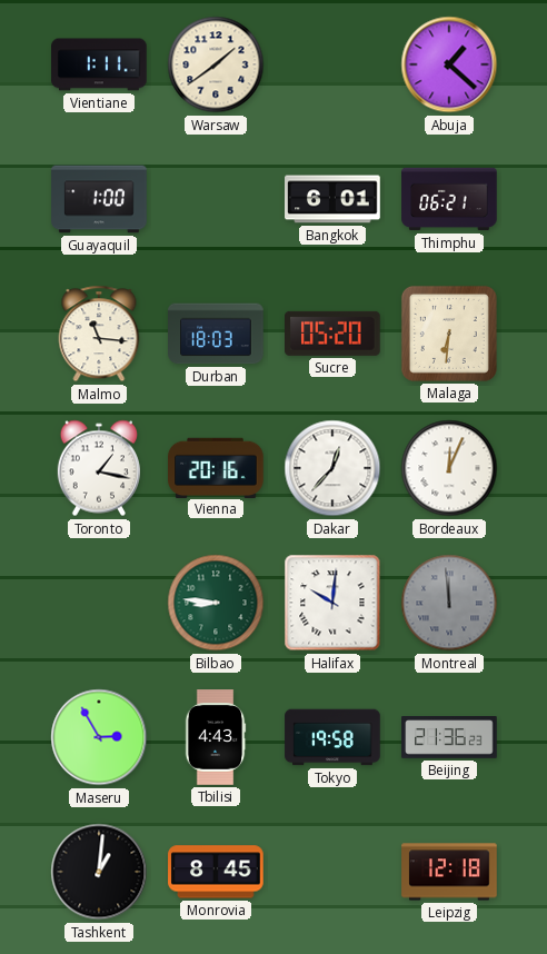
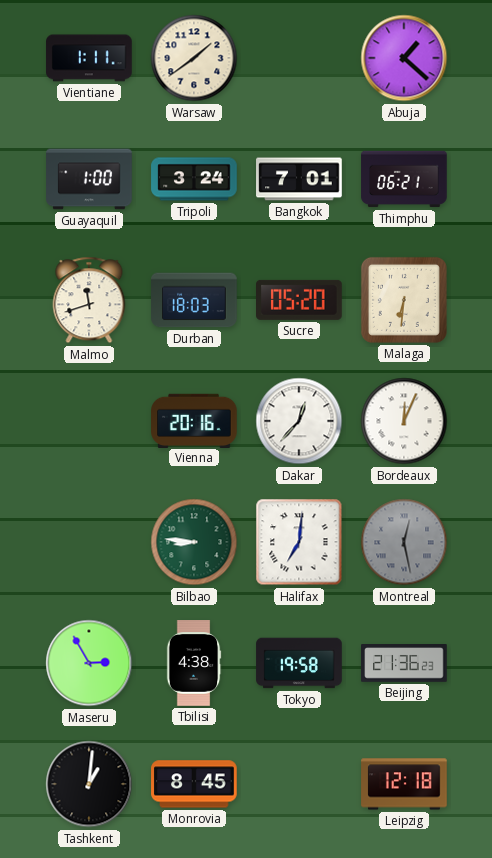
Tripoli: none -> 3:24
Bangkok: 6:01 -> 7:01
Malmo: 11:16 -> 11:42
Toronto: 1:17 -> none
Halifax: 10:01 -> 7:01
Montreal: 11:59 -> 12:28
Tbilisi: 4:43 -> 4:38
